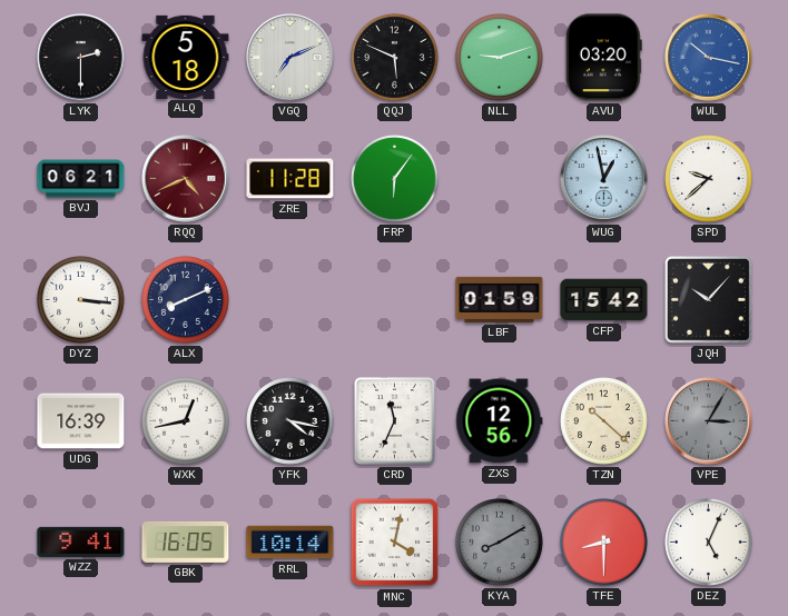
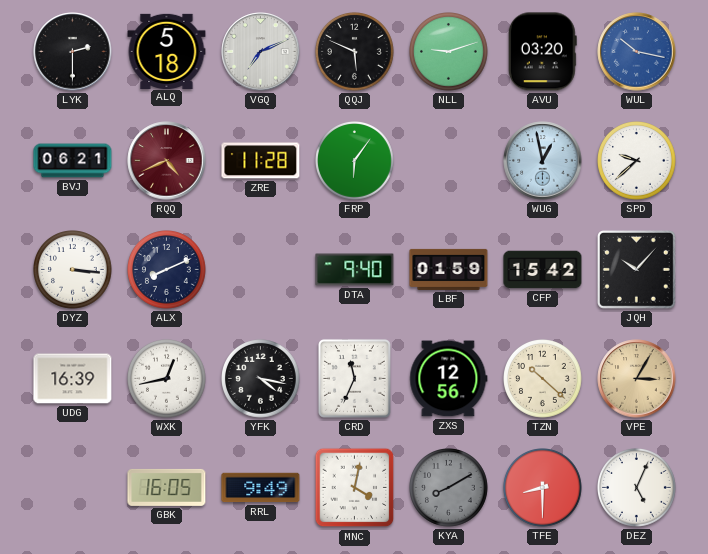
DTA: none -> 9:40
VPE dial: grey -> champagne
WZZ: 9:41 -> none
RRL: 10:14 -> 9:49
